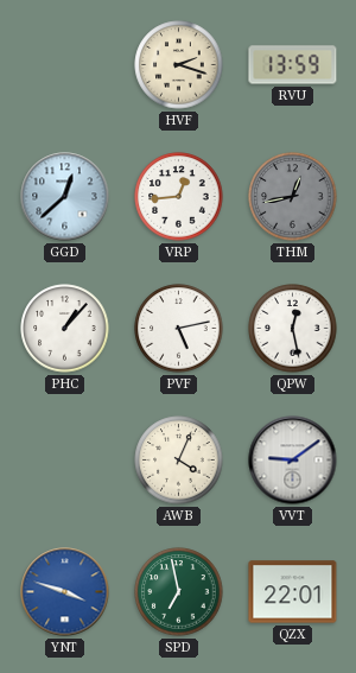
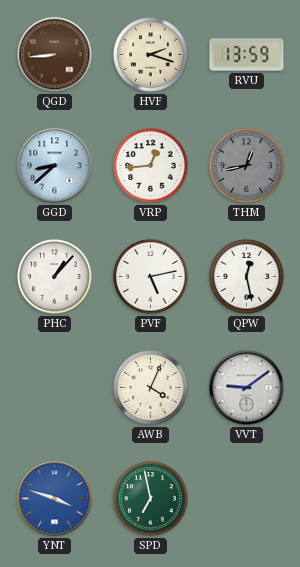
QGD: none -> 8:44
GGD: 12:38 -> 8:38
QZX: 22:01 -> none
